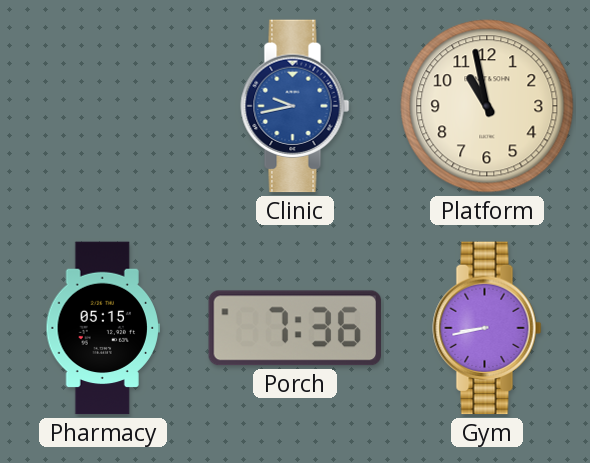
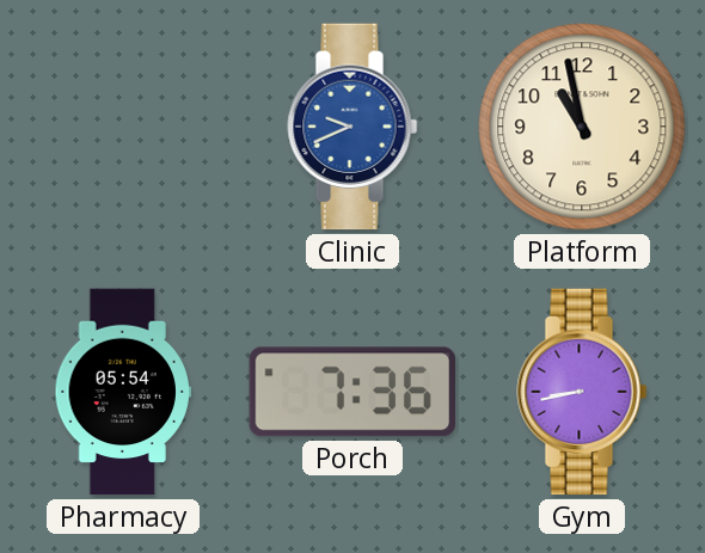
Clinic: 9:43 -> 9:41
Pharmacy: 05:15 -> 05:54
